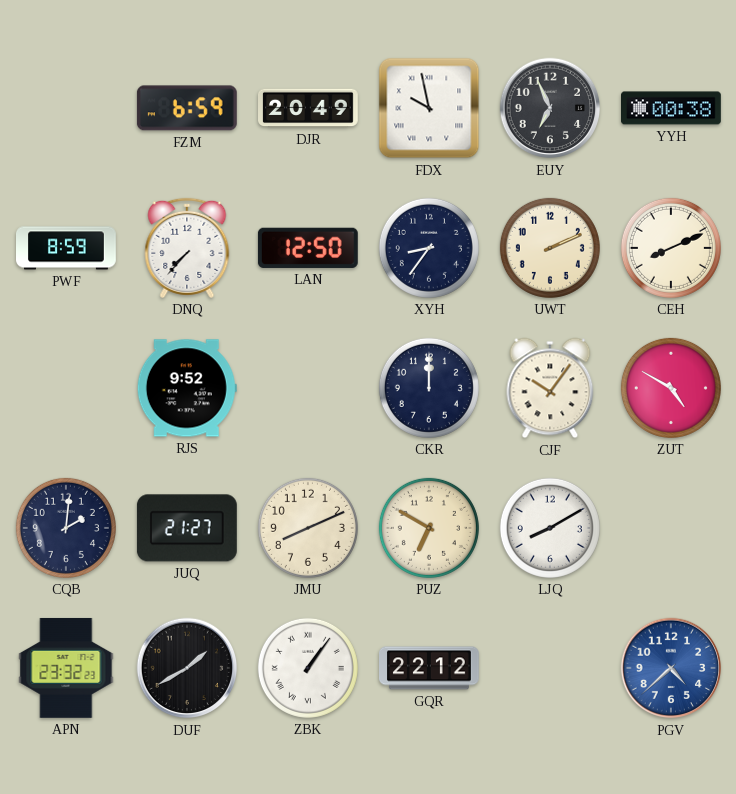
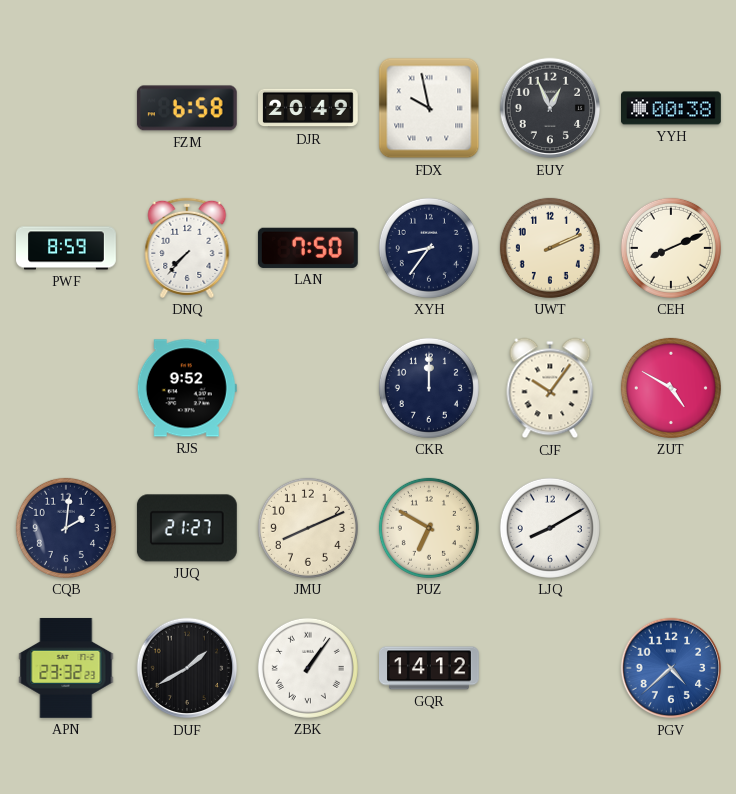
FZM: 6:59 -> 6:58
EUY: 6:56 -> 12:56
LAN: 12:50 -> 7:50
GQR: 22:12 -> 14:12
